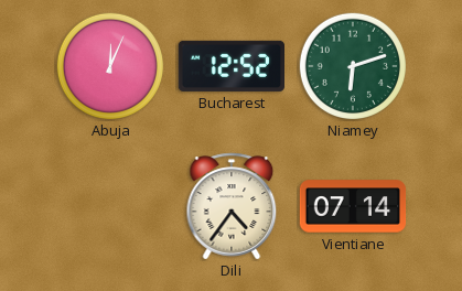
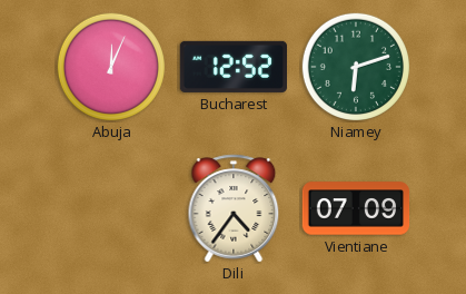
Vientiane: 07:14 -> 07:09
